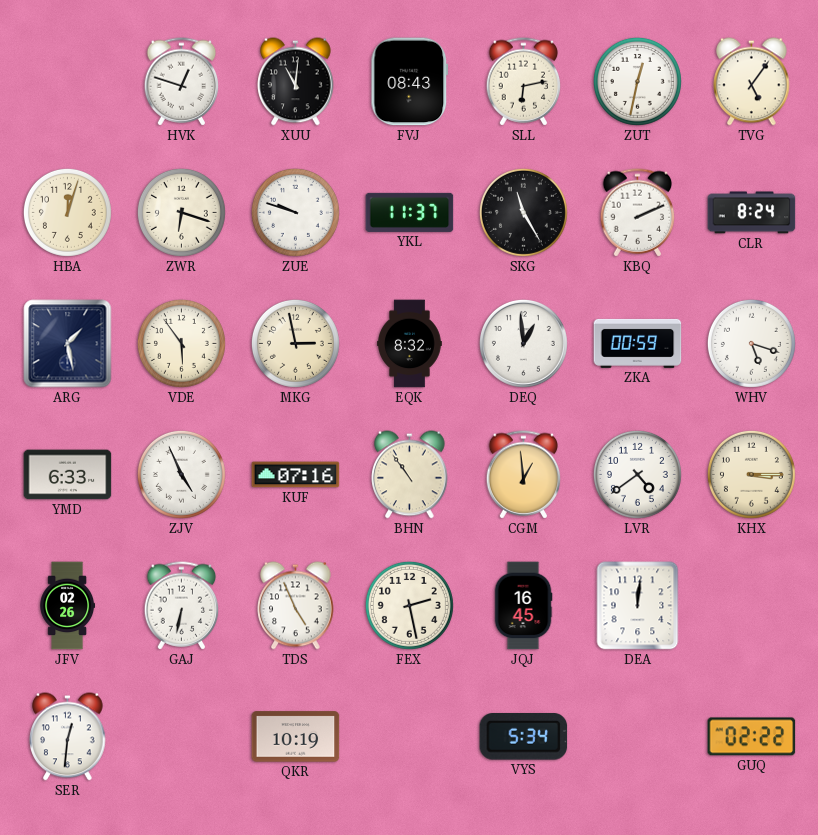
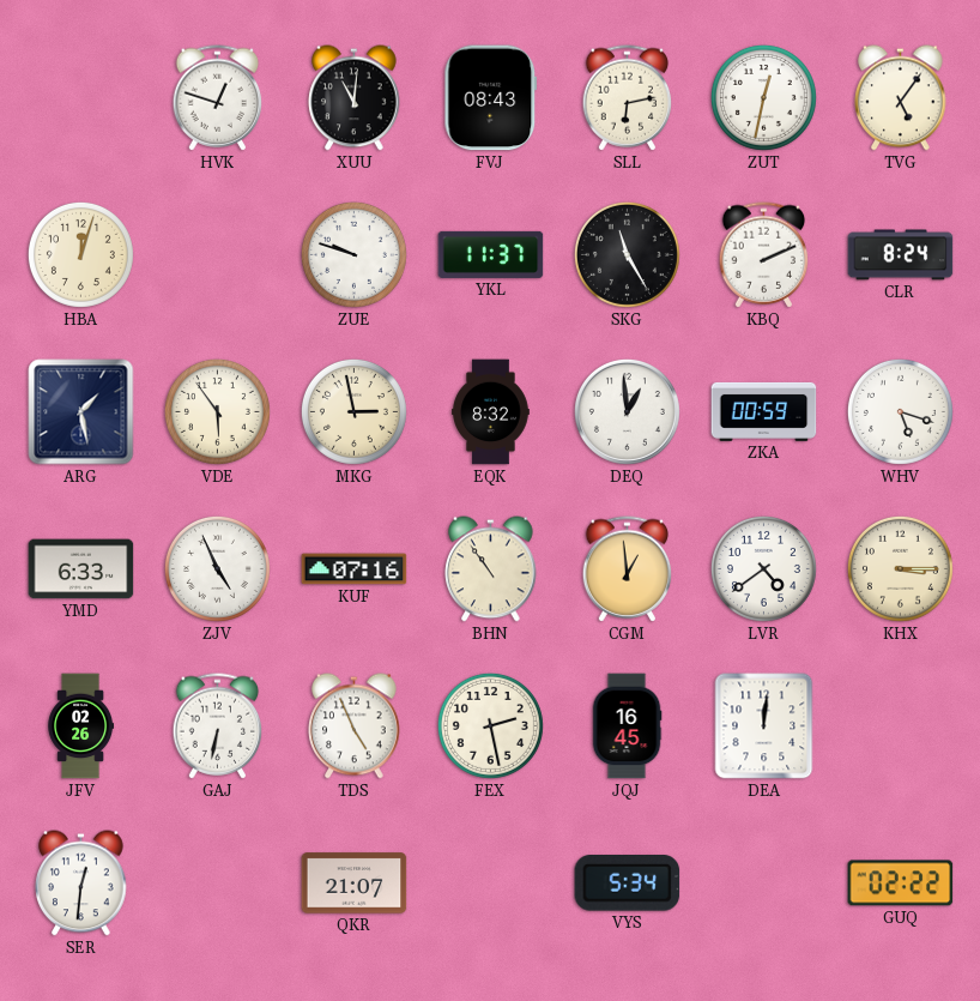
ZWR: 6:18 -> none
QKR: 10:19 -> 21:07
